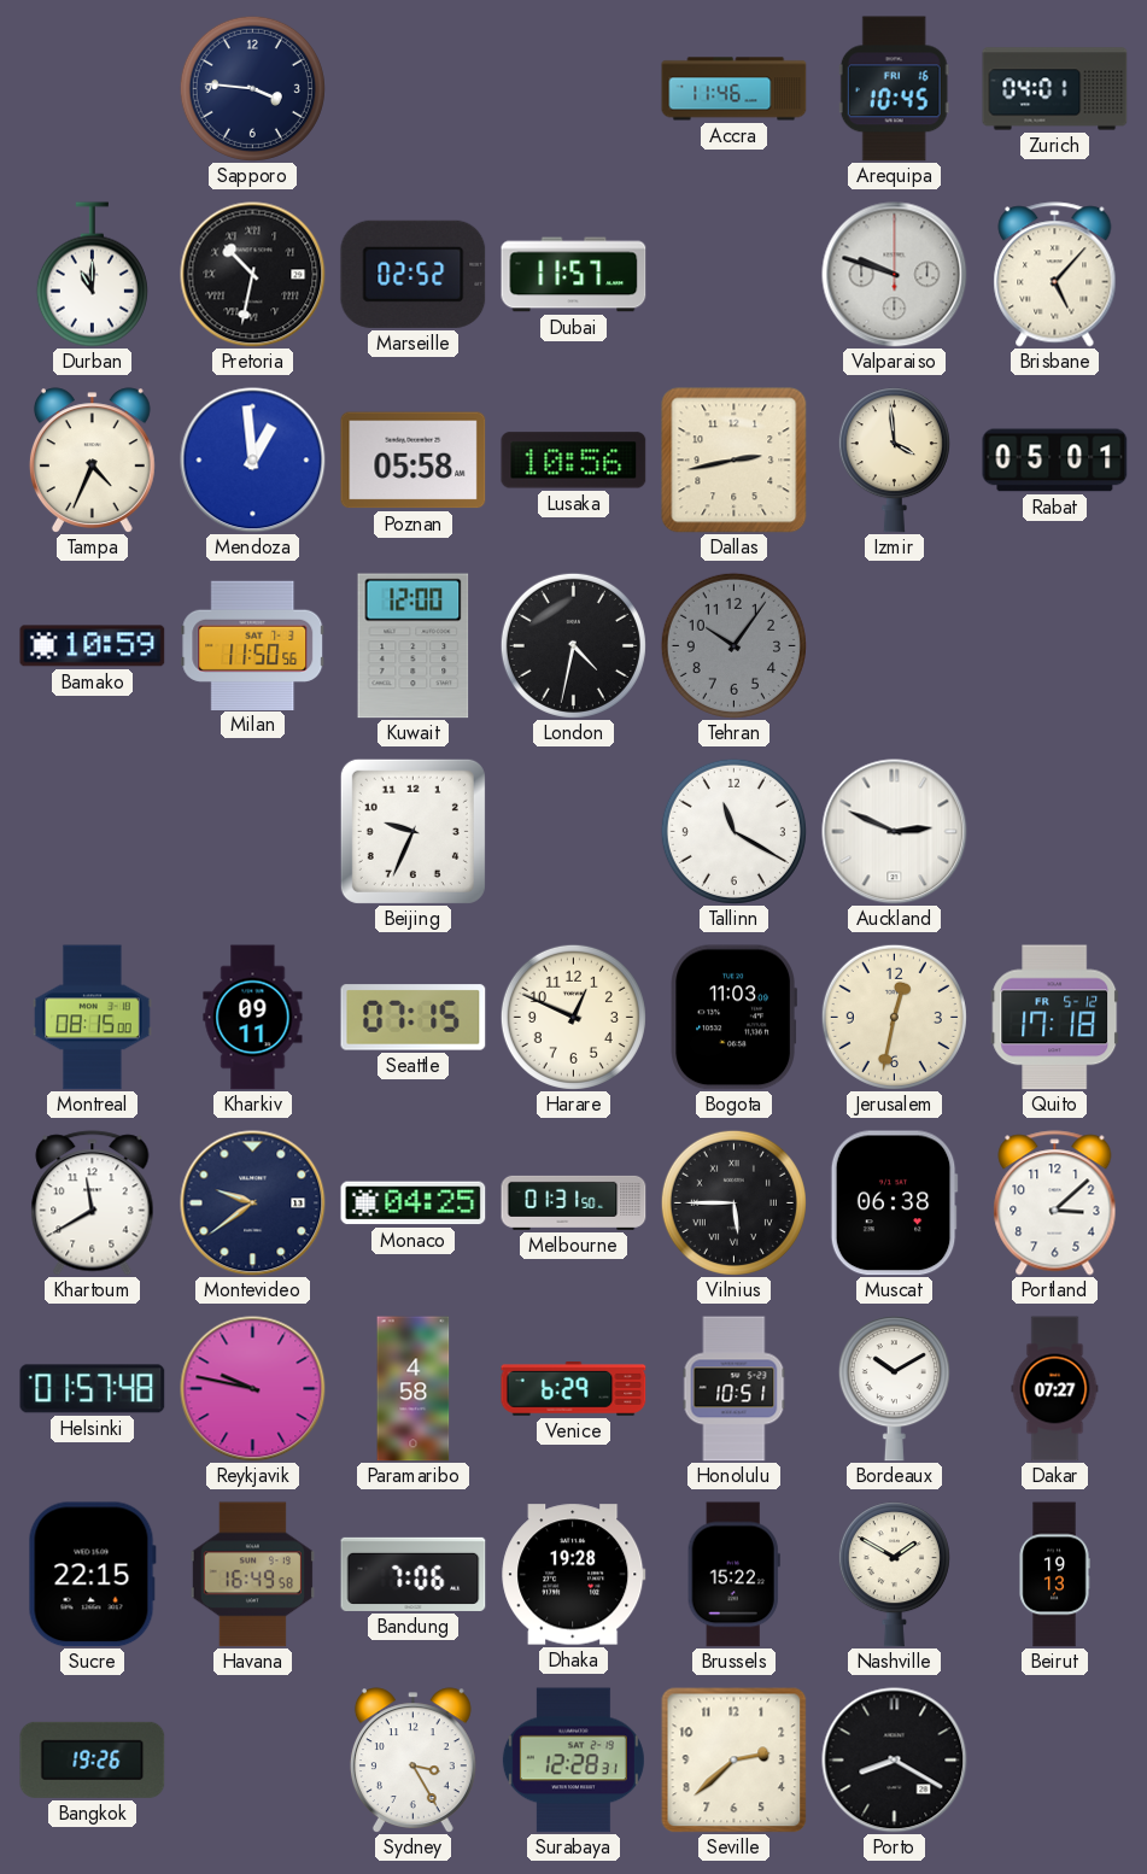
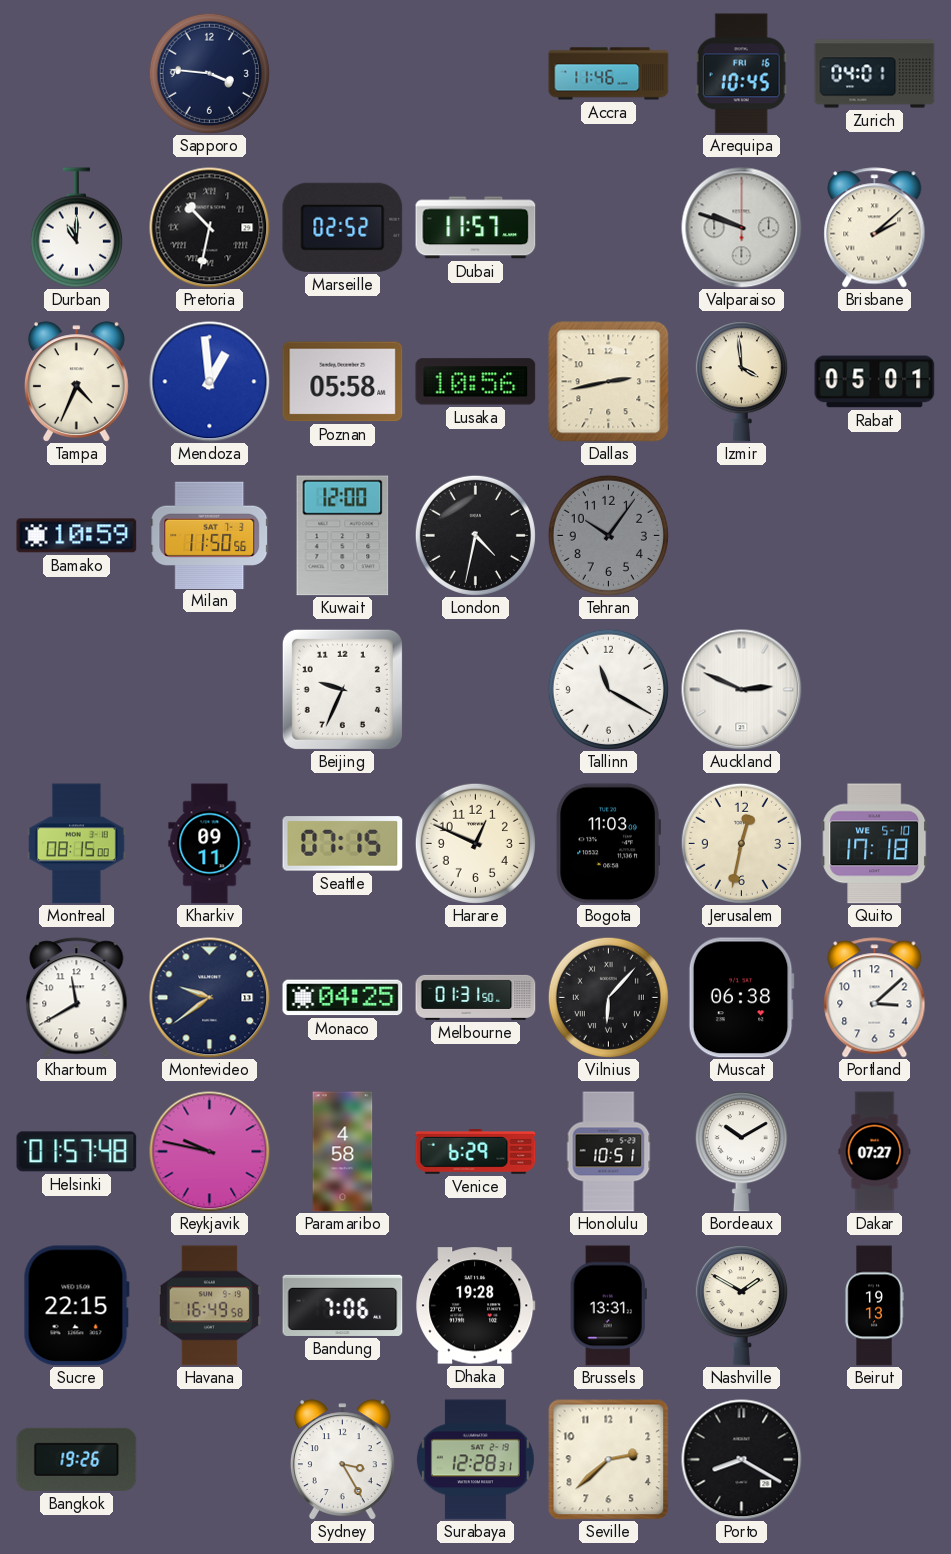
Brisbane: 5:07 -> 2:08
Quito date: FR 5-12 -> WE 5-10
Vilnius: 5:45 -> 6:07
Brussels: 15:22 -> 13:31
